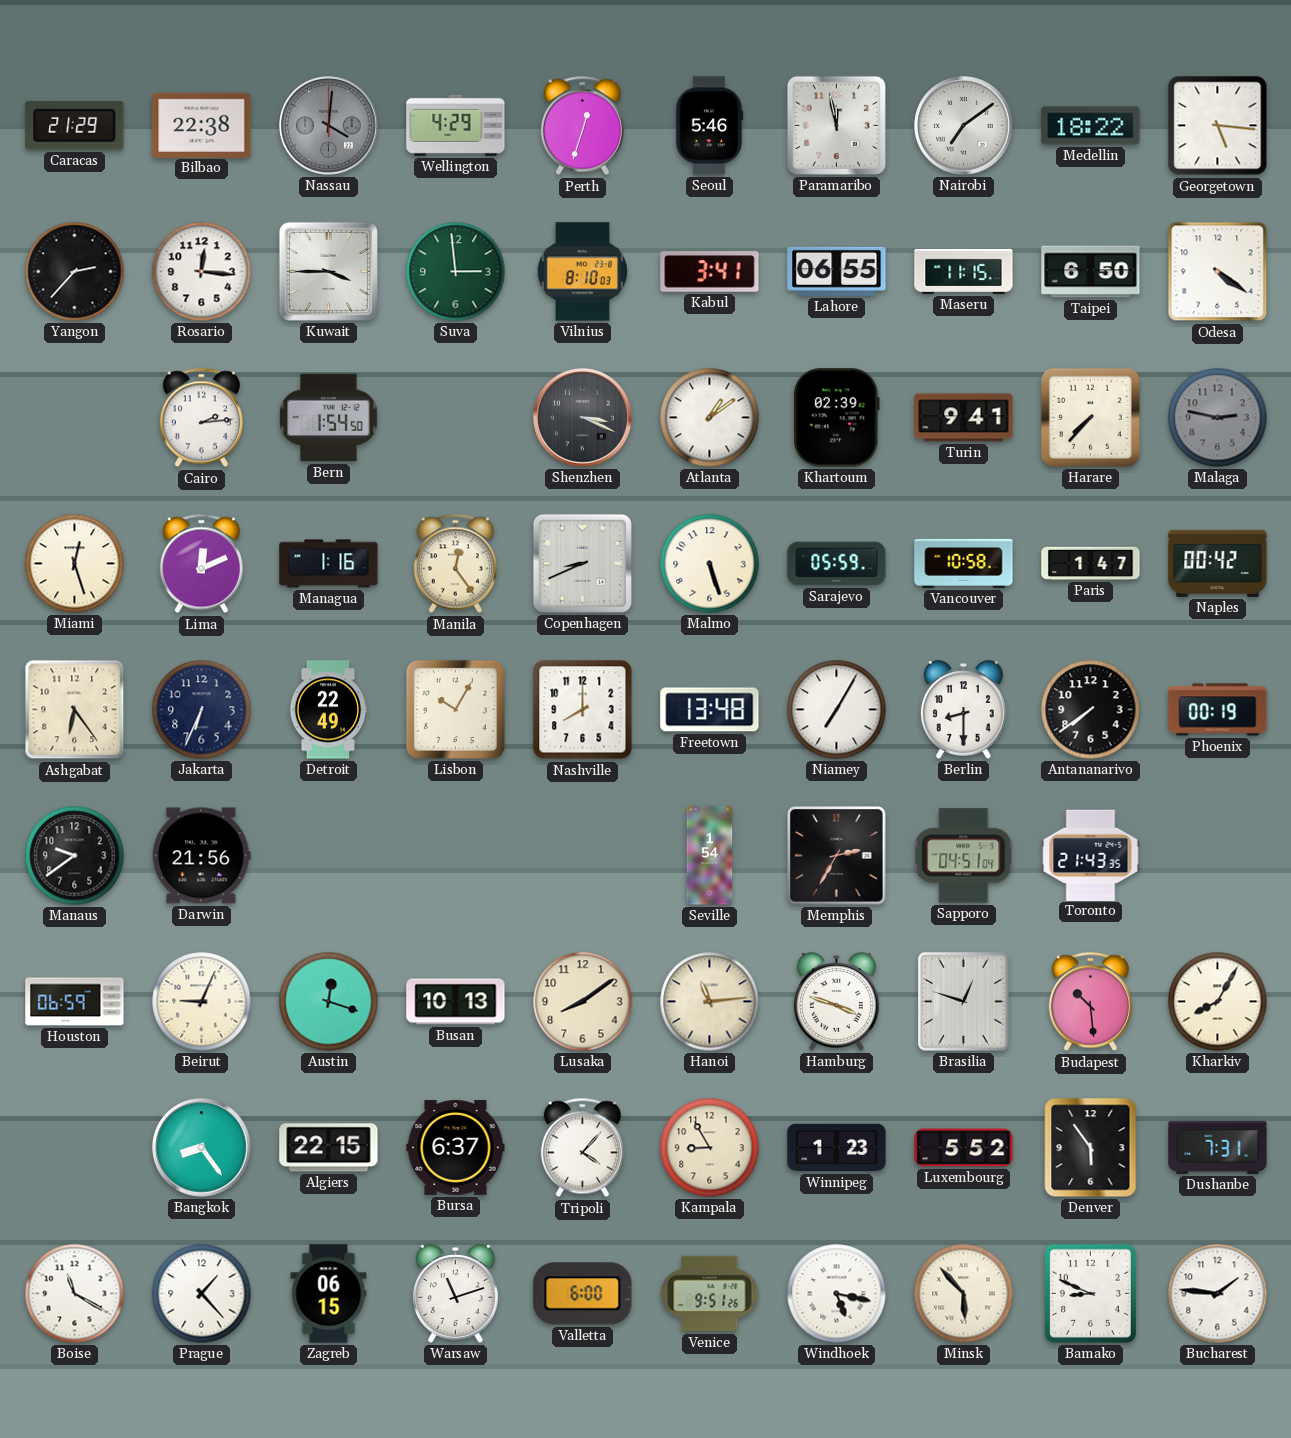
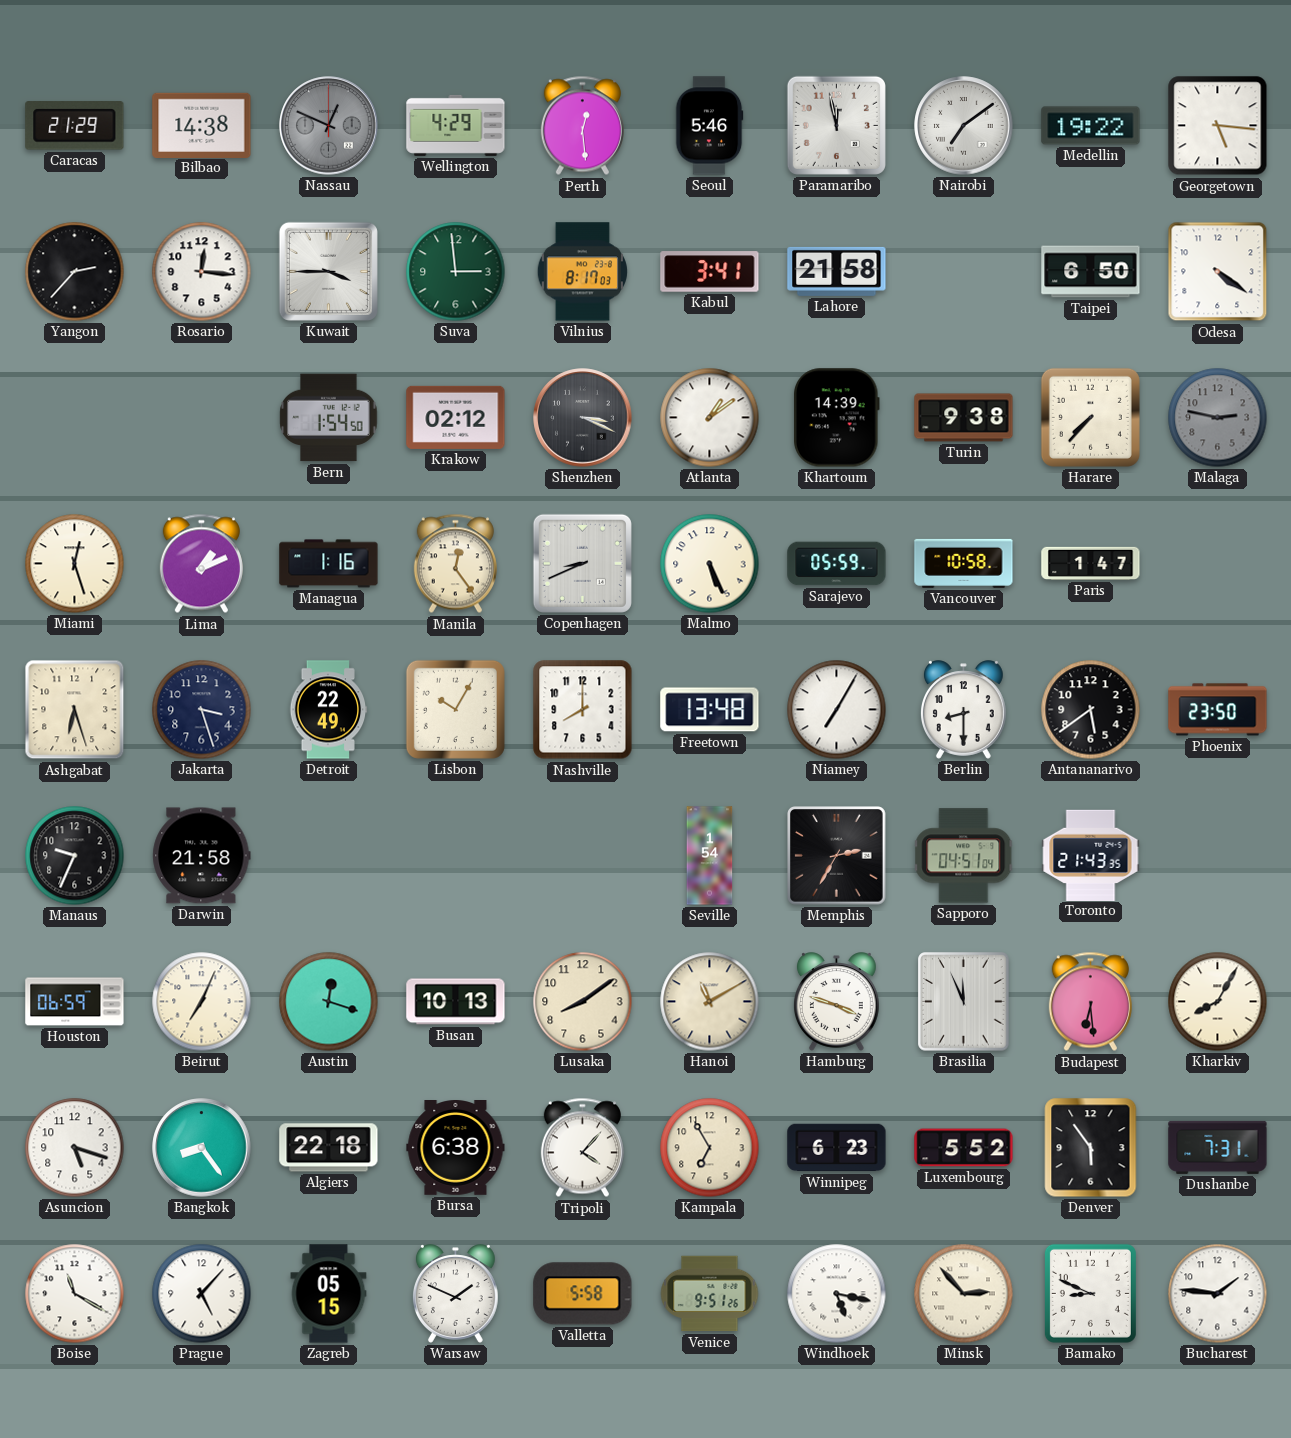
Bilbao: 22:38 -> 14:38
Nassau: 4:01 -> 12:49
Perth: 12:33 -> 12:29
Medellin: 18:22 -> 19:22
Vilnius: 8:10 -> 8:17
Lahore: 06:55 -> 21:58
Maseru: 11:15 -> none
Cairo: 2:14 -> none
Krakow: none -> 02:12
Khartoum: 02:39 -> 14:39
Turin: 9:41 -> 9:38
Lima: 12:11 -> 1:11
Malmo: 5:27 -> 5:26
Naples: 00:42 -> none
Ashgabat: 6:24 -> 6:27
Jakarta: 6:34 -> 3:27
Antananarivo: 7:39 -> 5:39
Phoenix: 00:19 -> 23:50
Manaus: 9:39 -> 9:34
Darwin: 21:56 -> 21:58
Beirut: 9:04 -> 7:04
Hanoi: 11:14 -> 11:10
Brasilia: 12:48 -> 11:56
Budapest: 10:29 -> 6:29
Asuncion: none -> 5:18
Algiers: 22:15 -> 22:18
Bursa: 6:37 -> 6:38
Kampala: 8:55 -> 6:55
Winnipeg: 1:23 -> 6:23
Prague: 1:23 -> 5:07
Zagreb: 06:15 -> 05:15
Warsaw: 11:12 -> 1:49
Valletta: 6:00 -> 5:58
Minsk: 5:53 -> 2:53
